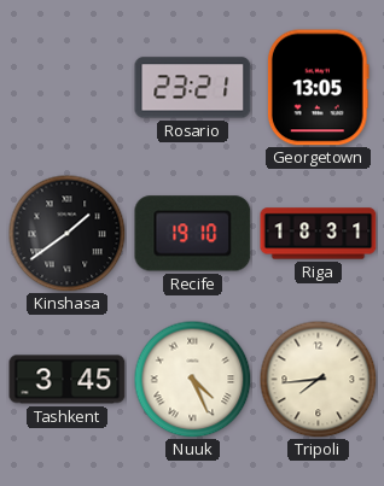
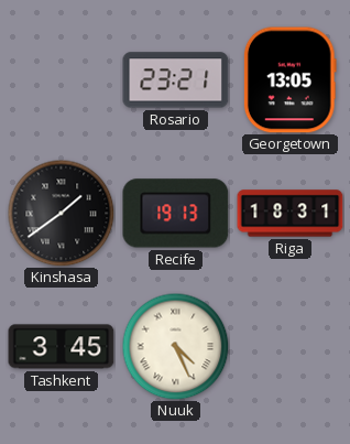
Recife: 19:10 -> 19:13
Tripoli: 7:44 -> none
